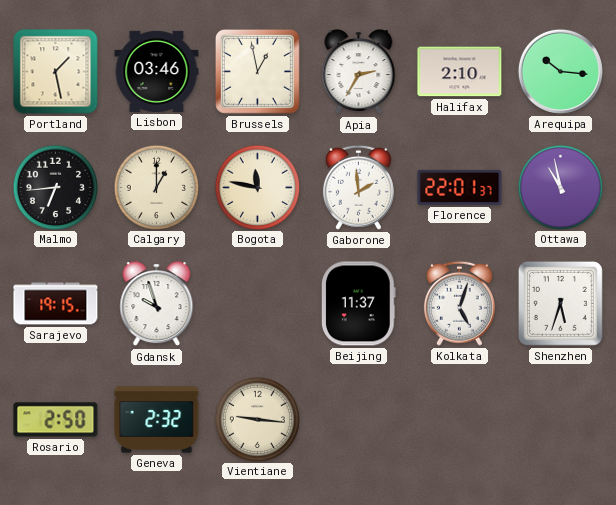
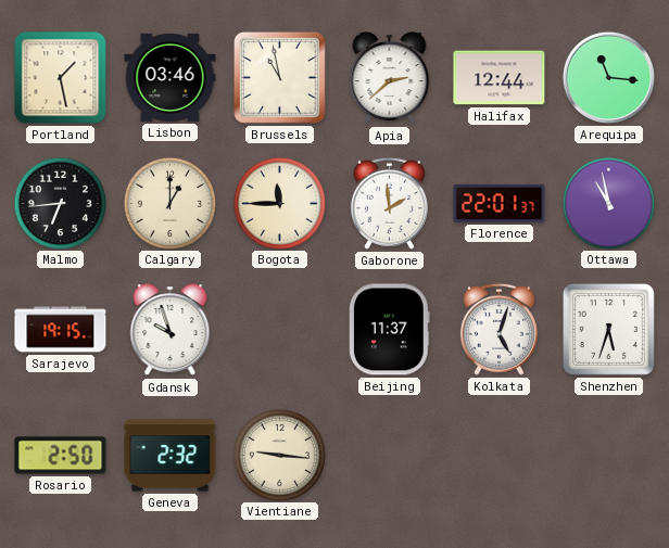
Brussels: 12:58 -> 10:58
Apia: 2:35 -> 2:38
Halifax: 2:10 -> 12:44
Arequipa: 10:16 -> 11:16
Bogota: 11:47 -> 11:45
